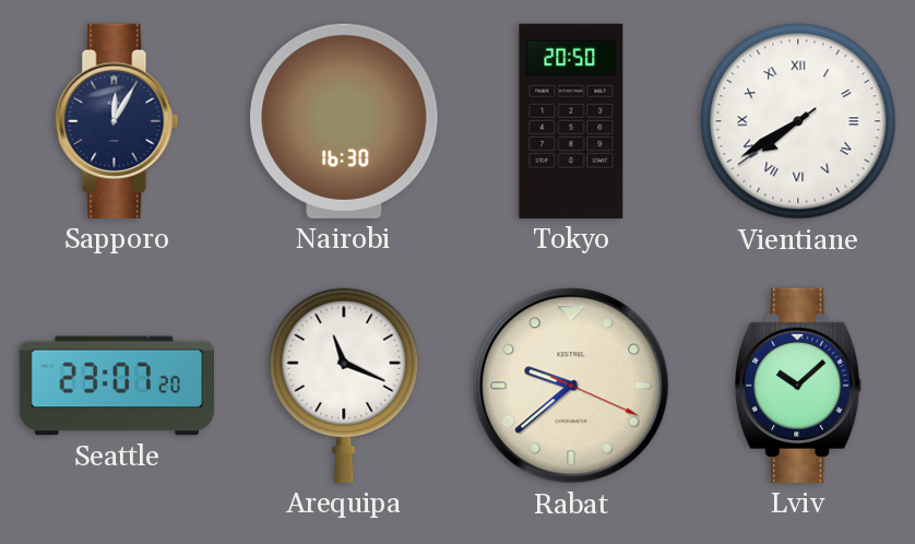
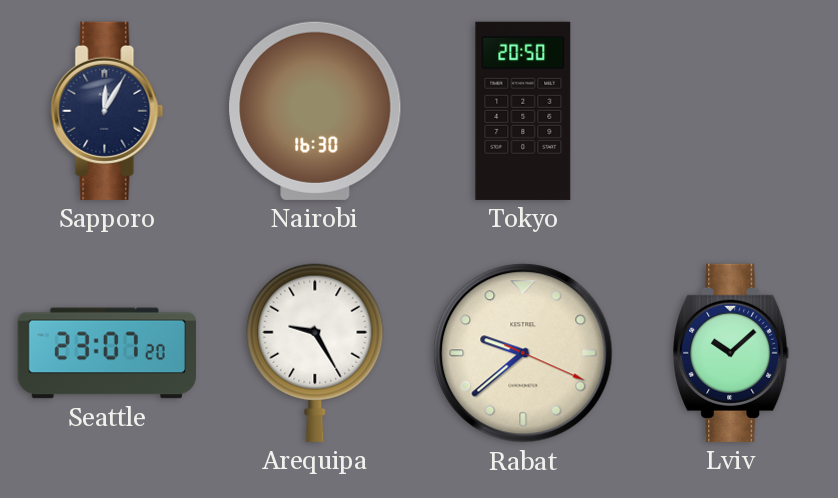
Vientiane: 7:39 -> none
Arequipa: 11:19 -> 9:25
